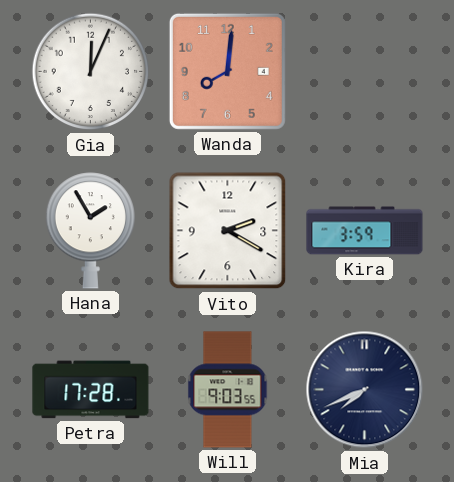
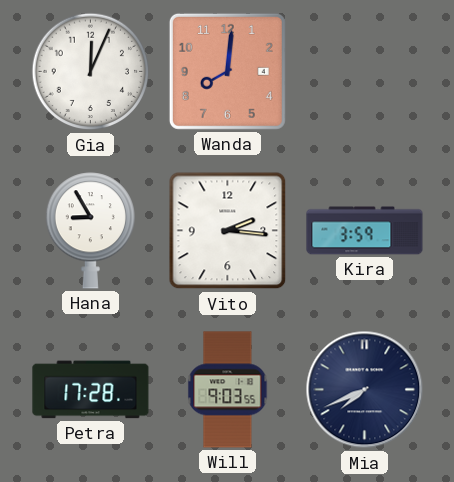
Hana: 1:55 -> 8:55
Vito: 2:20 -> 2:16
